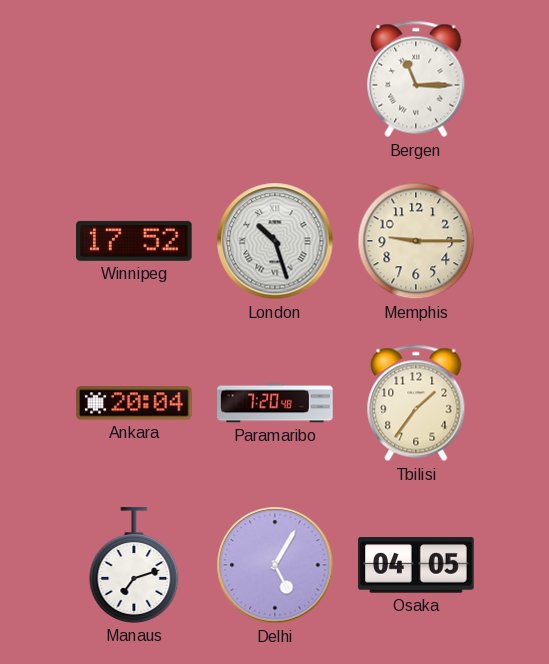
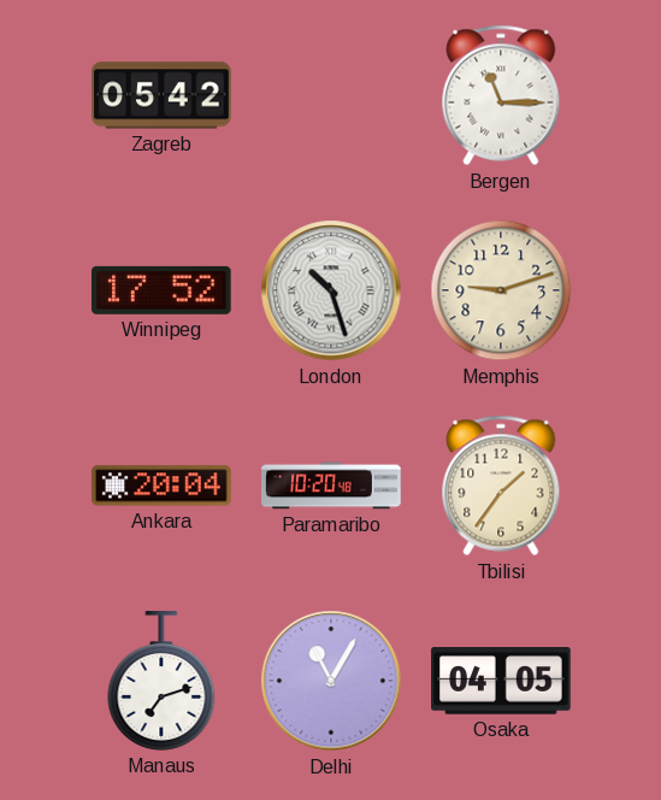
Zagreb: none -> 05:42
Memphis: 9:15 -> 9:12
Paramaribo: 7:20 -> 10:20
Delhi: 5:05 -> 11:05
